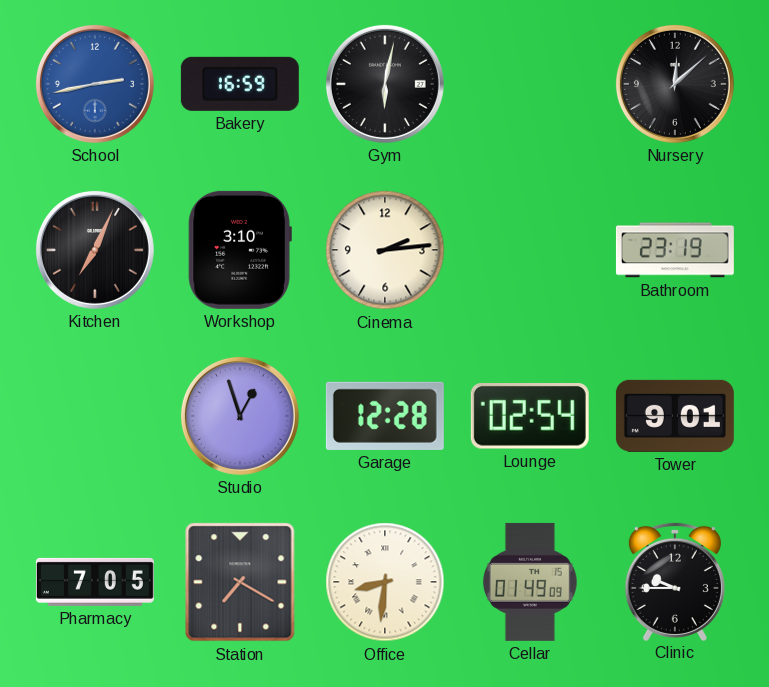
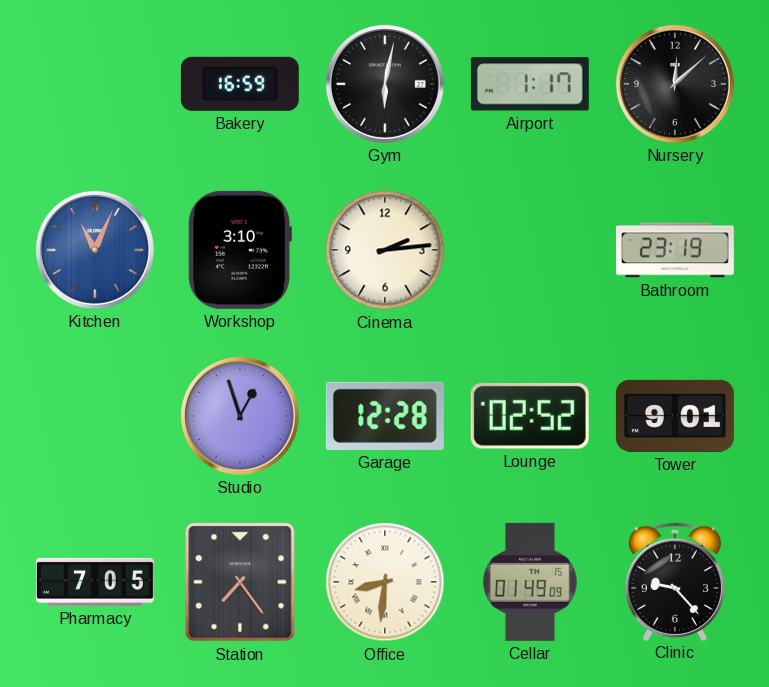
School: 2:43 -> none
Airport: none -> 1:17
Kitchen: 7:04 -> 11:04
Kitchen dial: black -> blue
Lounge: 02:54 -> 02:52
Station: 7:20 -> 7:24
Clinic: 9:45 -> 9:23
